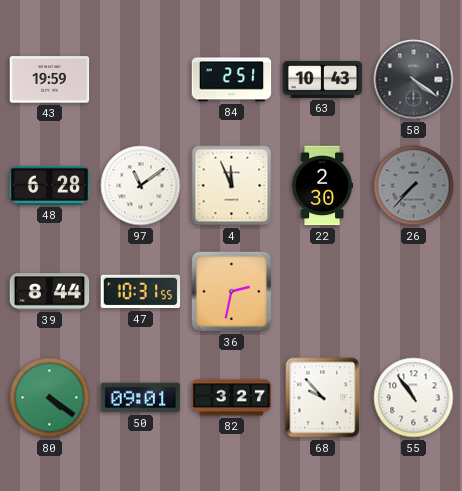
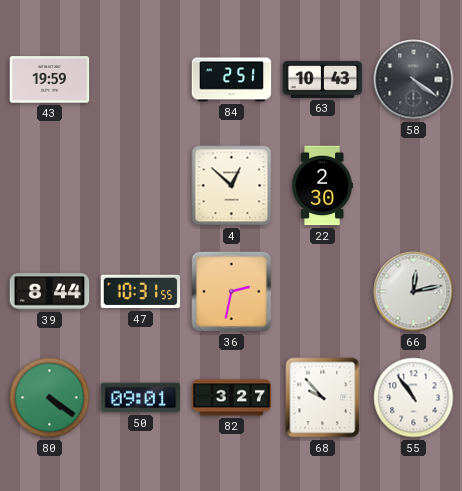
48: 6:28 -> none
97: 11:09 -> none
4: 11:56 -> 12:52
26: 7:37 -> none
66: none -> 12:13
